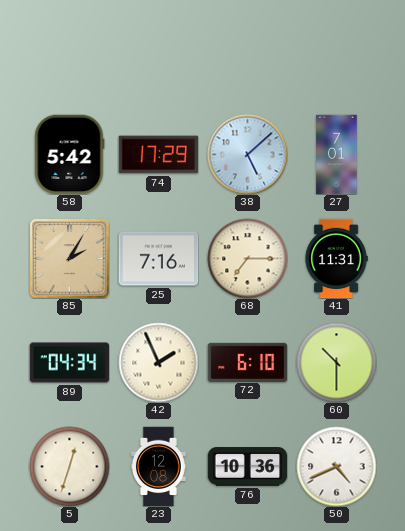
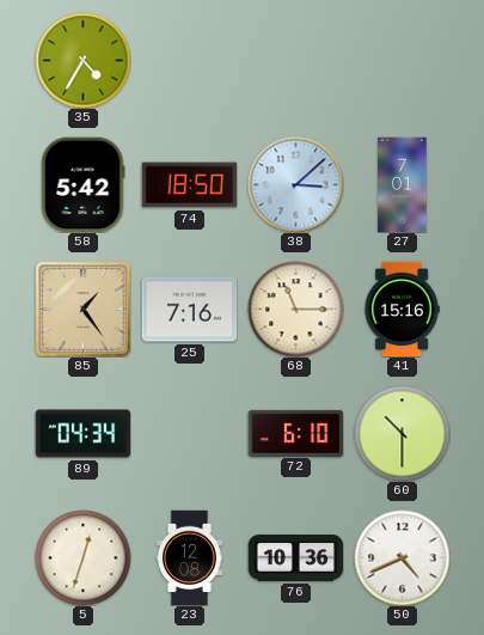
35: none -> 4:35
74: 17:29 -> 18:50
38: 5:08 -> 3:08
85: 2:05 -> 1:24
68: 7:15 -> 11:15
41: 11:31 -> 15:16
42: 1:56 -> none
